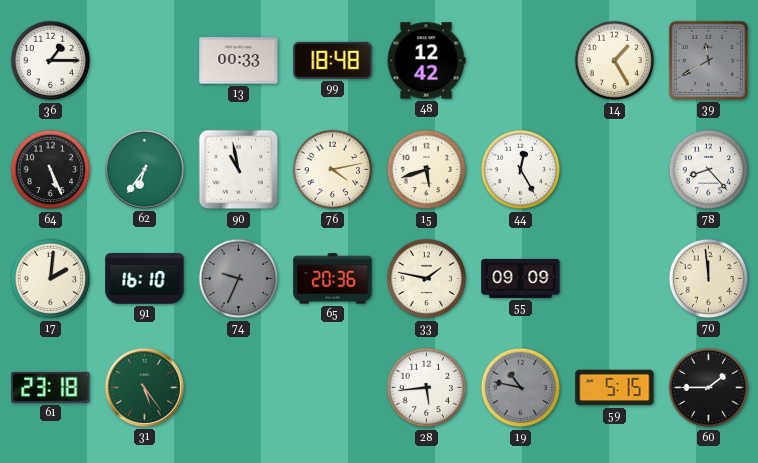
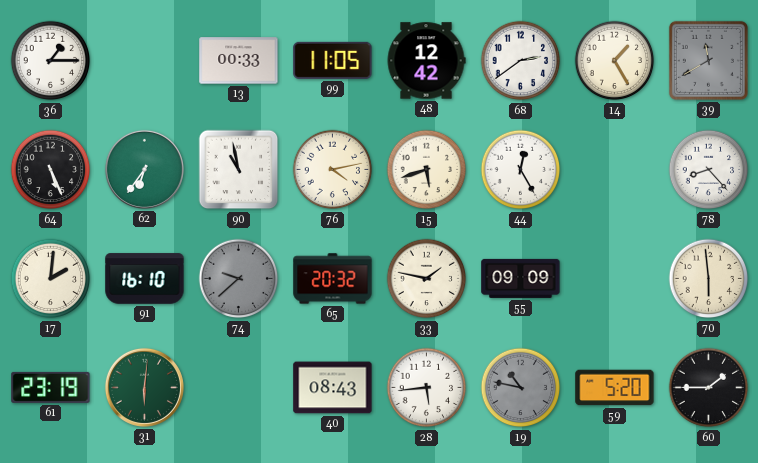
99: 18:48 -> 11:05
68: none -> 2:39
74: 9:34 -> 9:38
65: 20:36 -> 20:32
70: 11:59 -> 5:59
61: 23:18 -> 23:19
31: 5:24 -> 6:01
40: none -> 08:43
59: 5:15 -> 5:20
